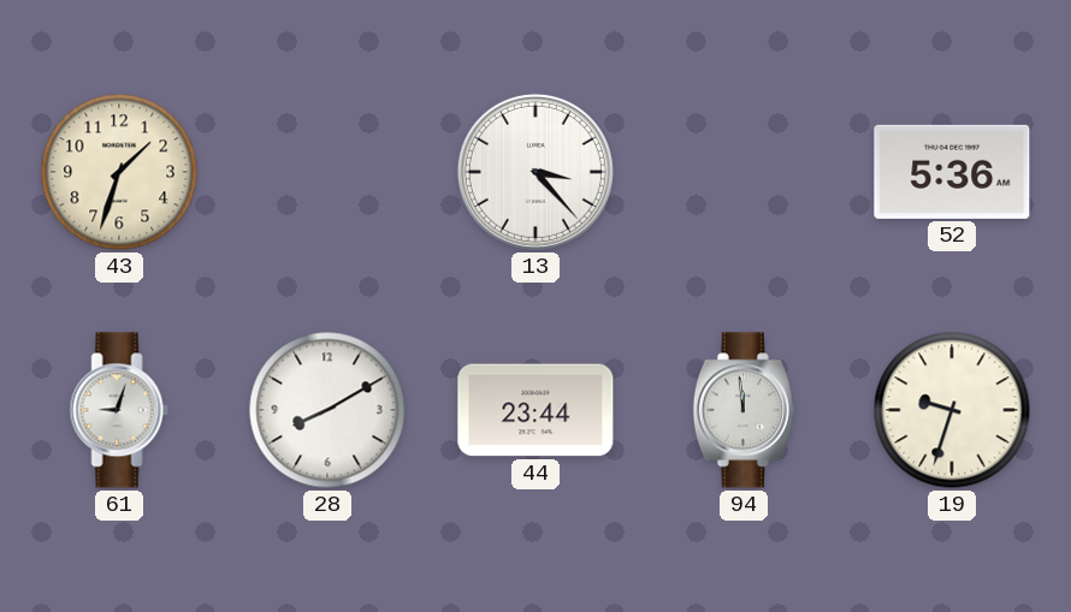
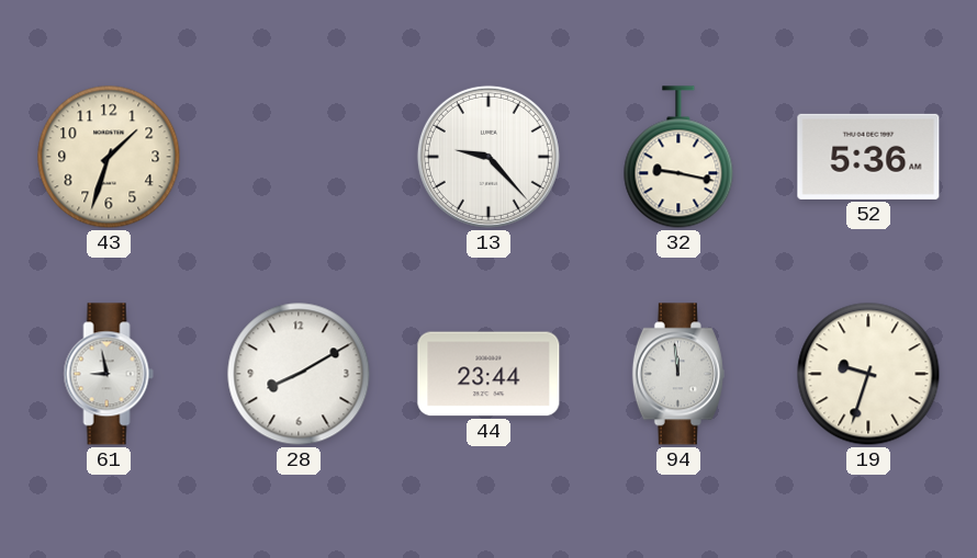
13: 3:23 -> 9:23
32: none -> 9:17
61: 9:03 -> 8:58
